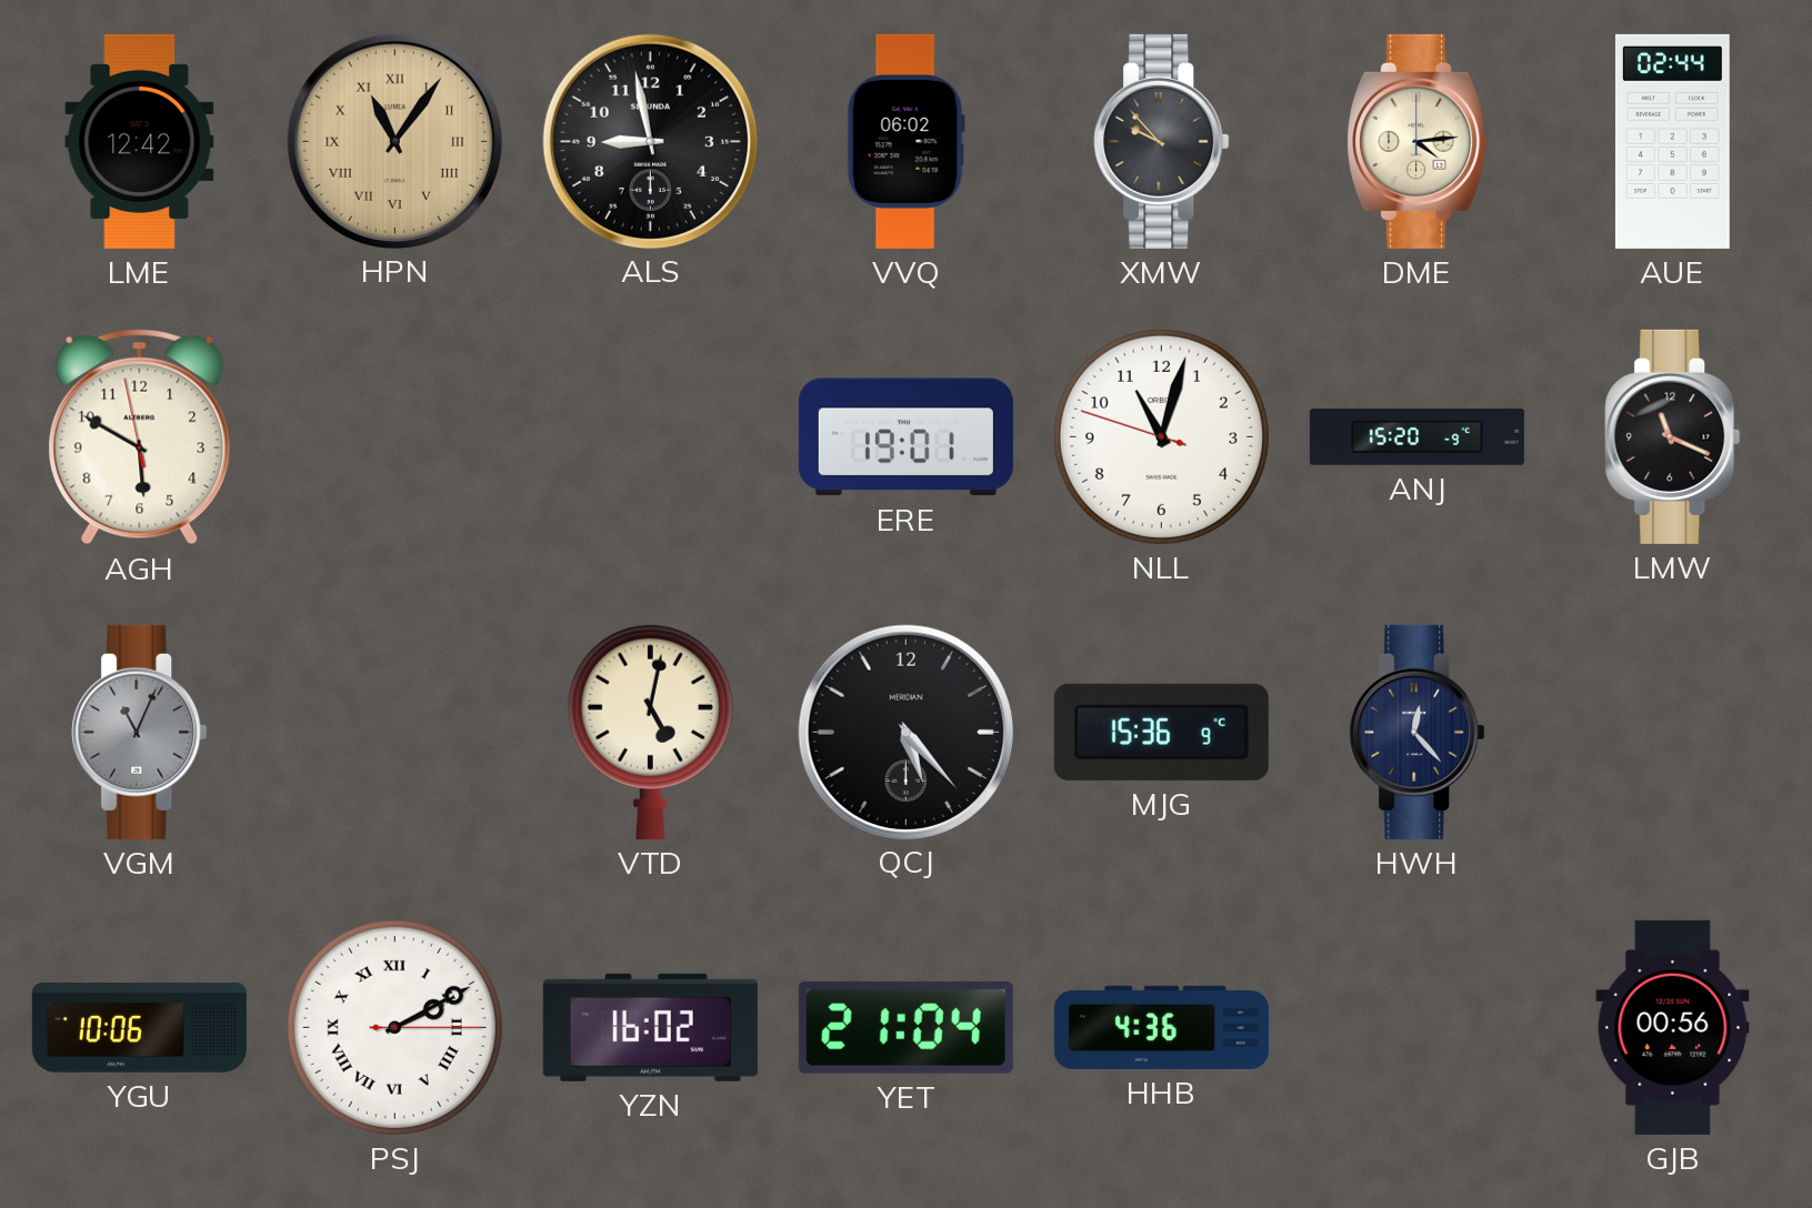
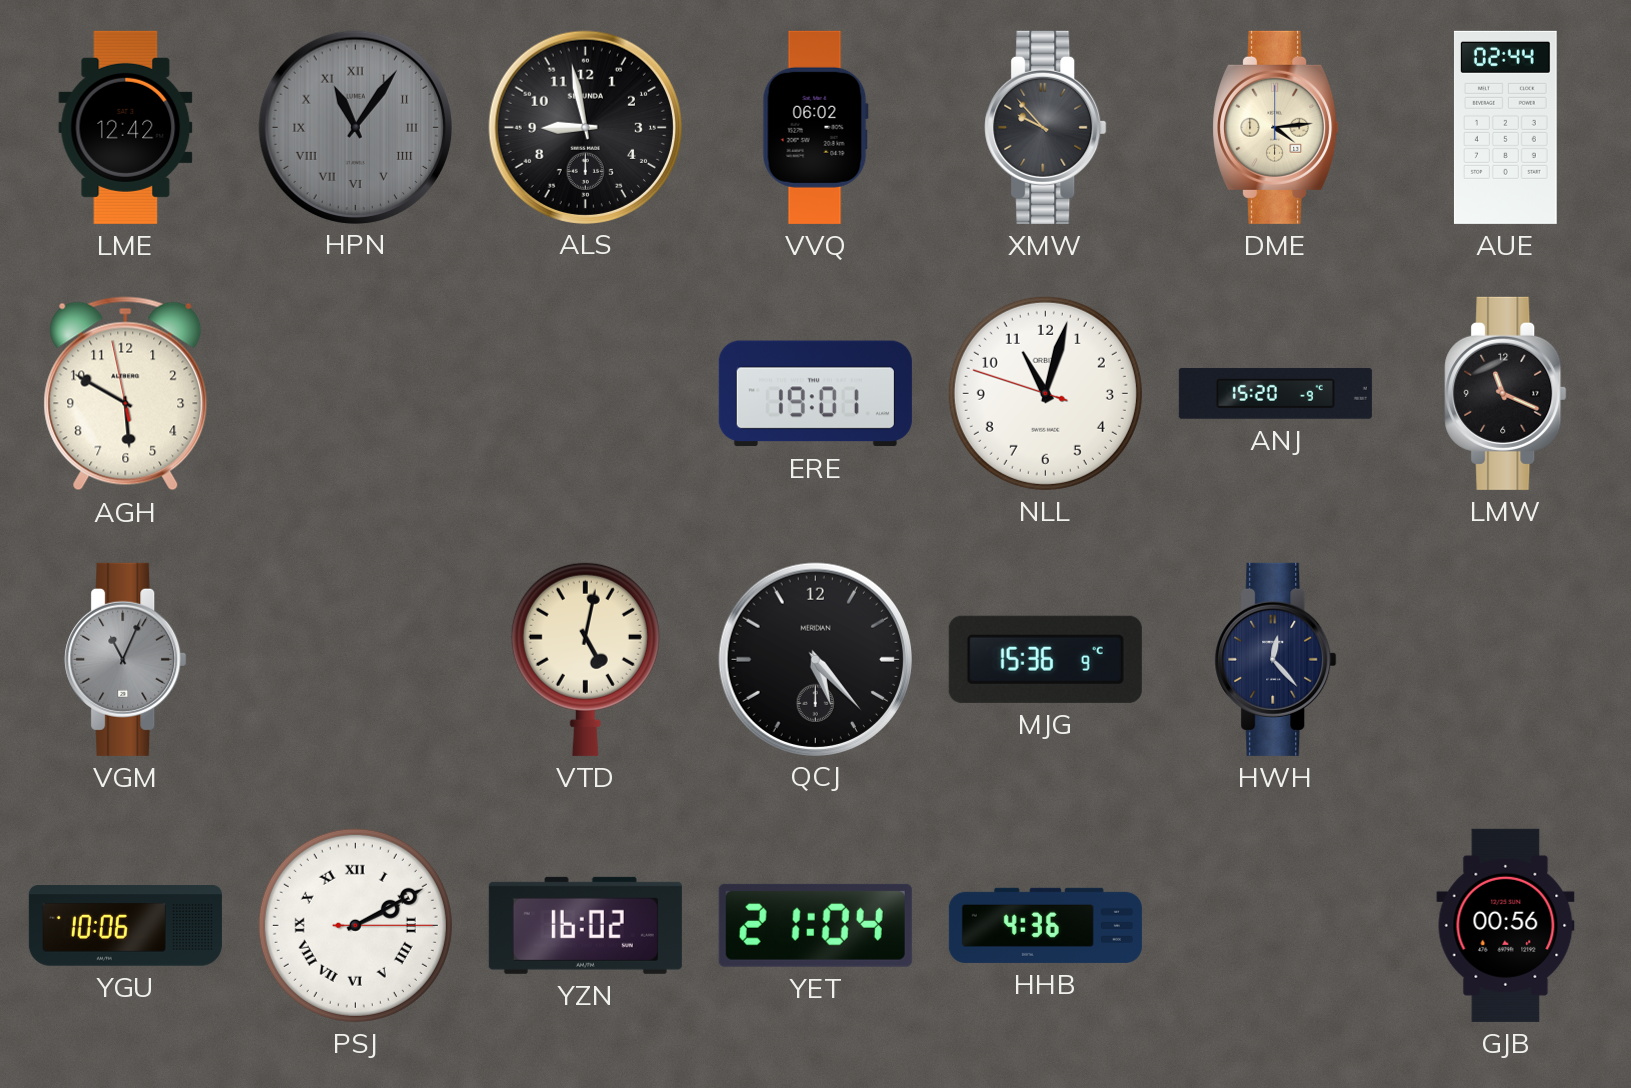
HPN dial: champagne -> grey
